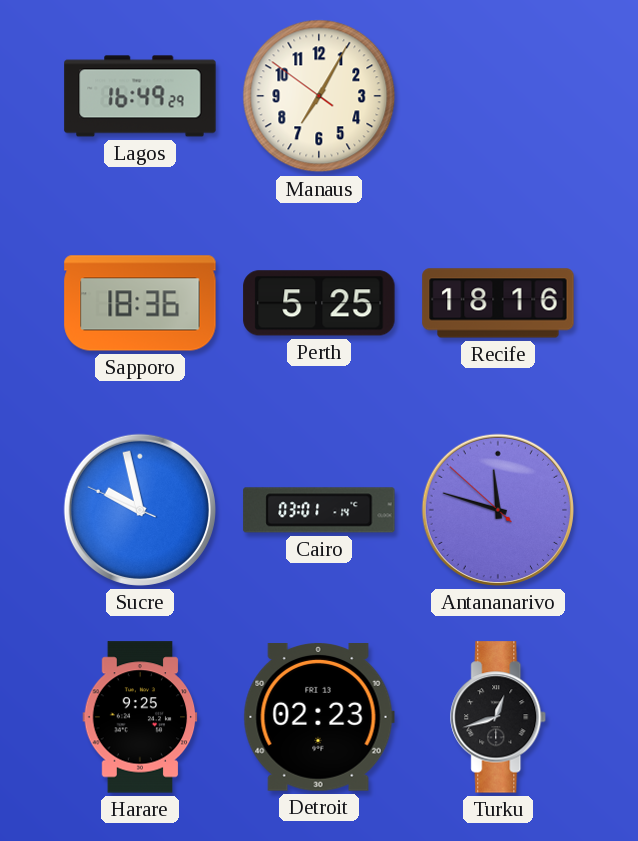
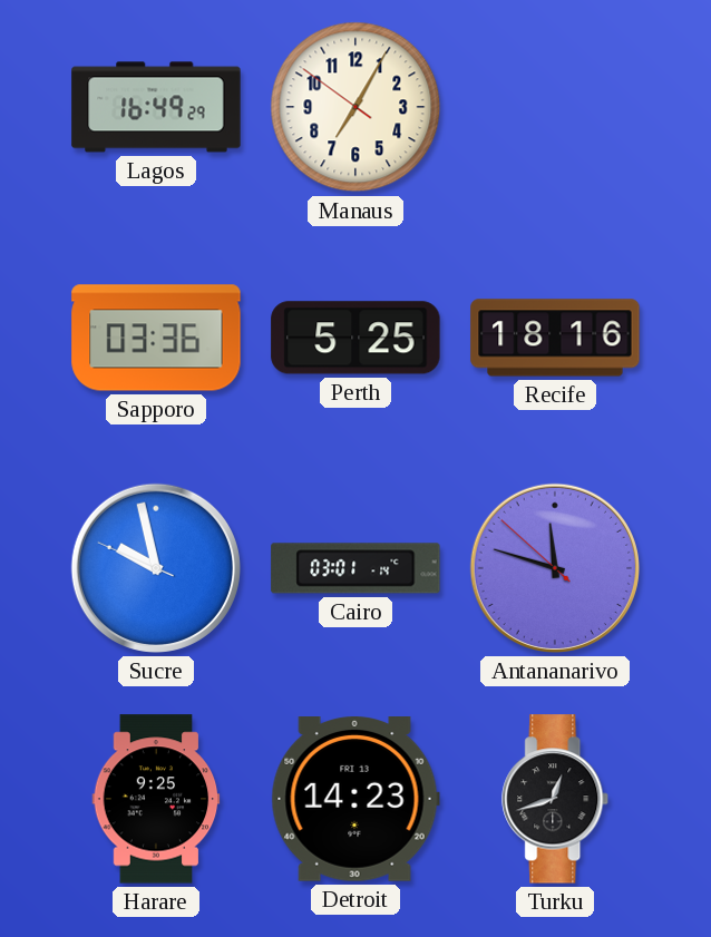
Sapporo: 18:36 -> 03:36
Detroit: 02:23 -> 14:23
